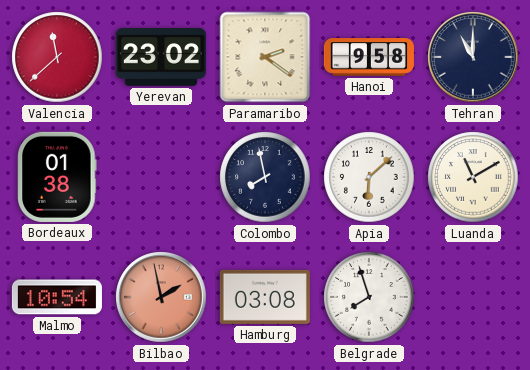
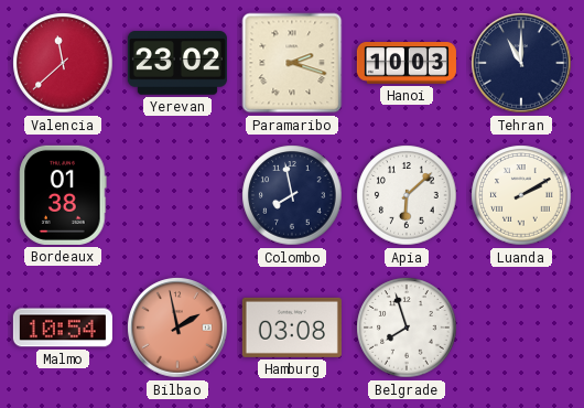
Paramaribo: 2:21 -> 2:18
Hanoi: 9:58 -> 10:03
Luanda: 11:10 -> 2:10
